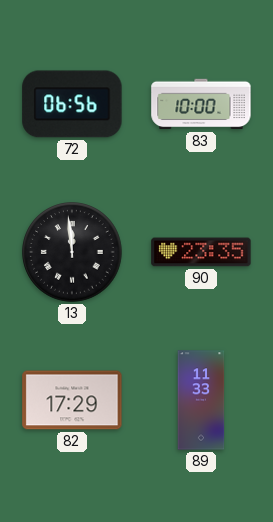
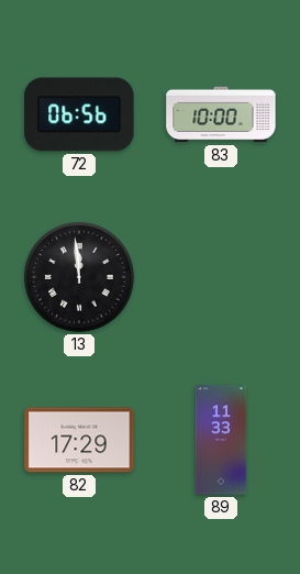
90: 23:35 -> none
